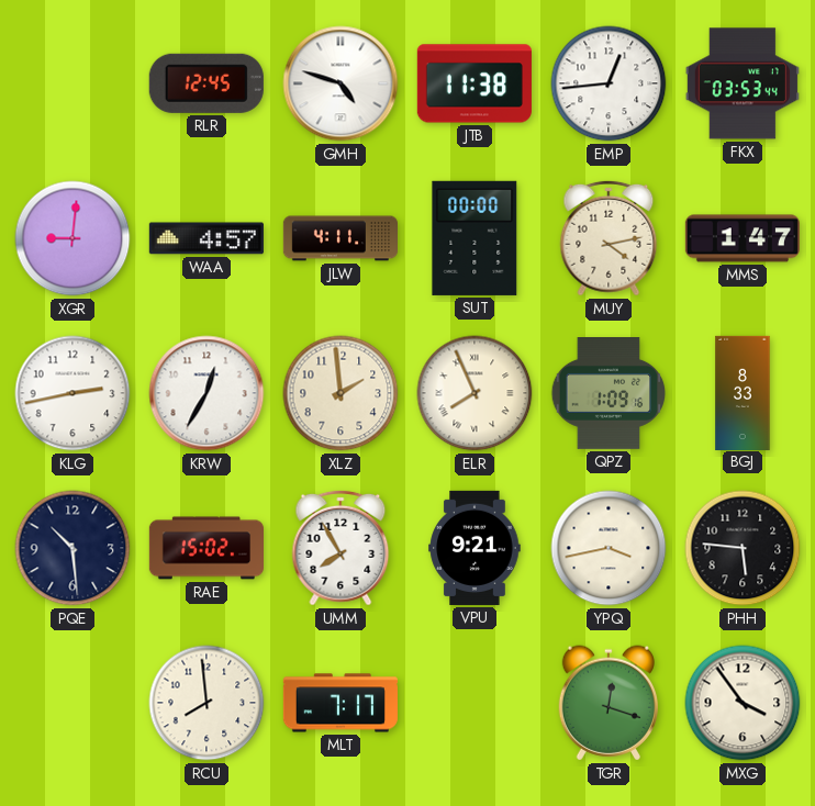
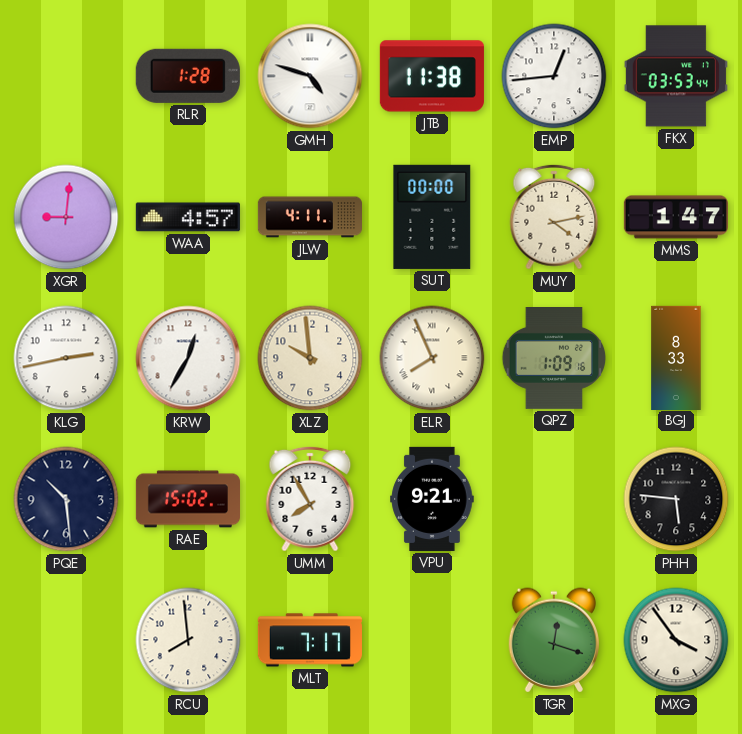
RLR: 12:45 -> 1:28
XLZ: 1:59 -> 9:59
YPQ: 3:43 -> none
